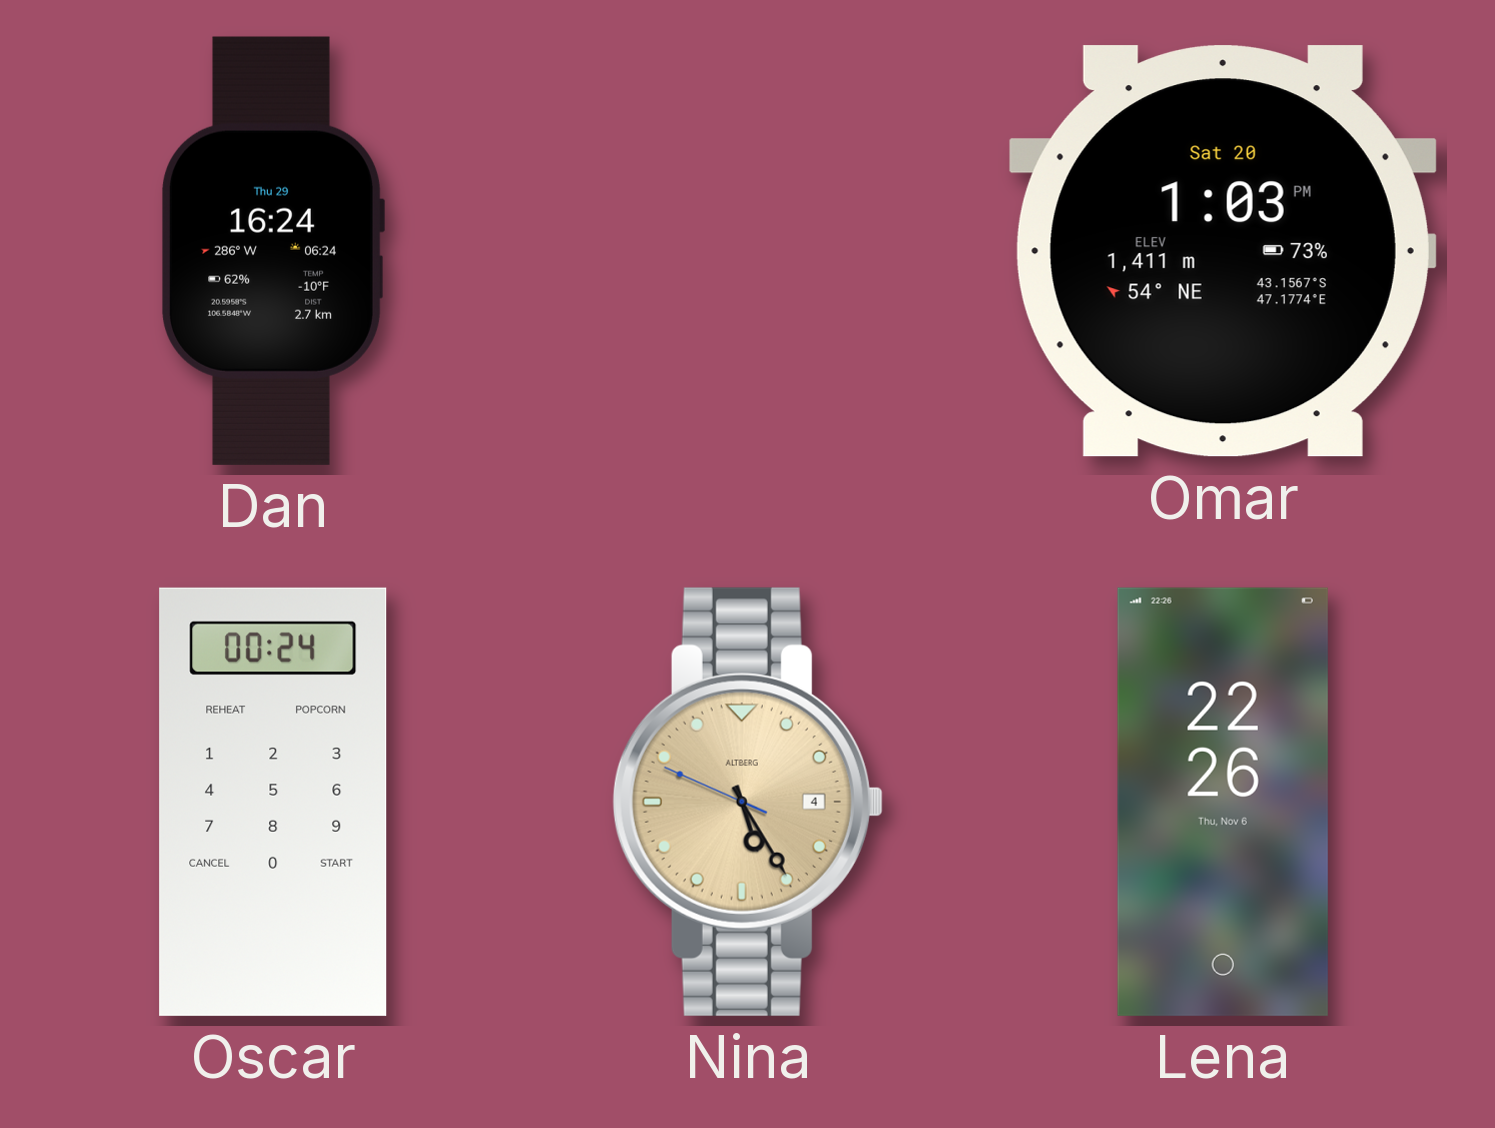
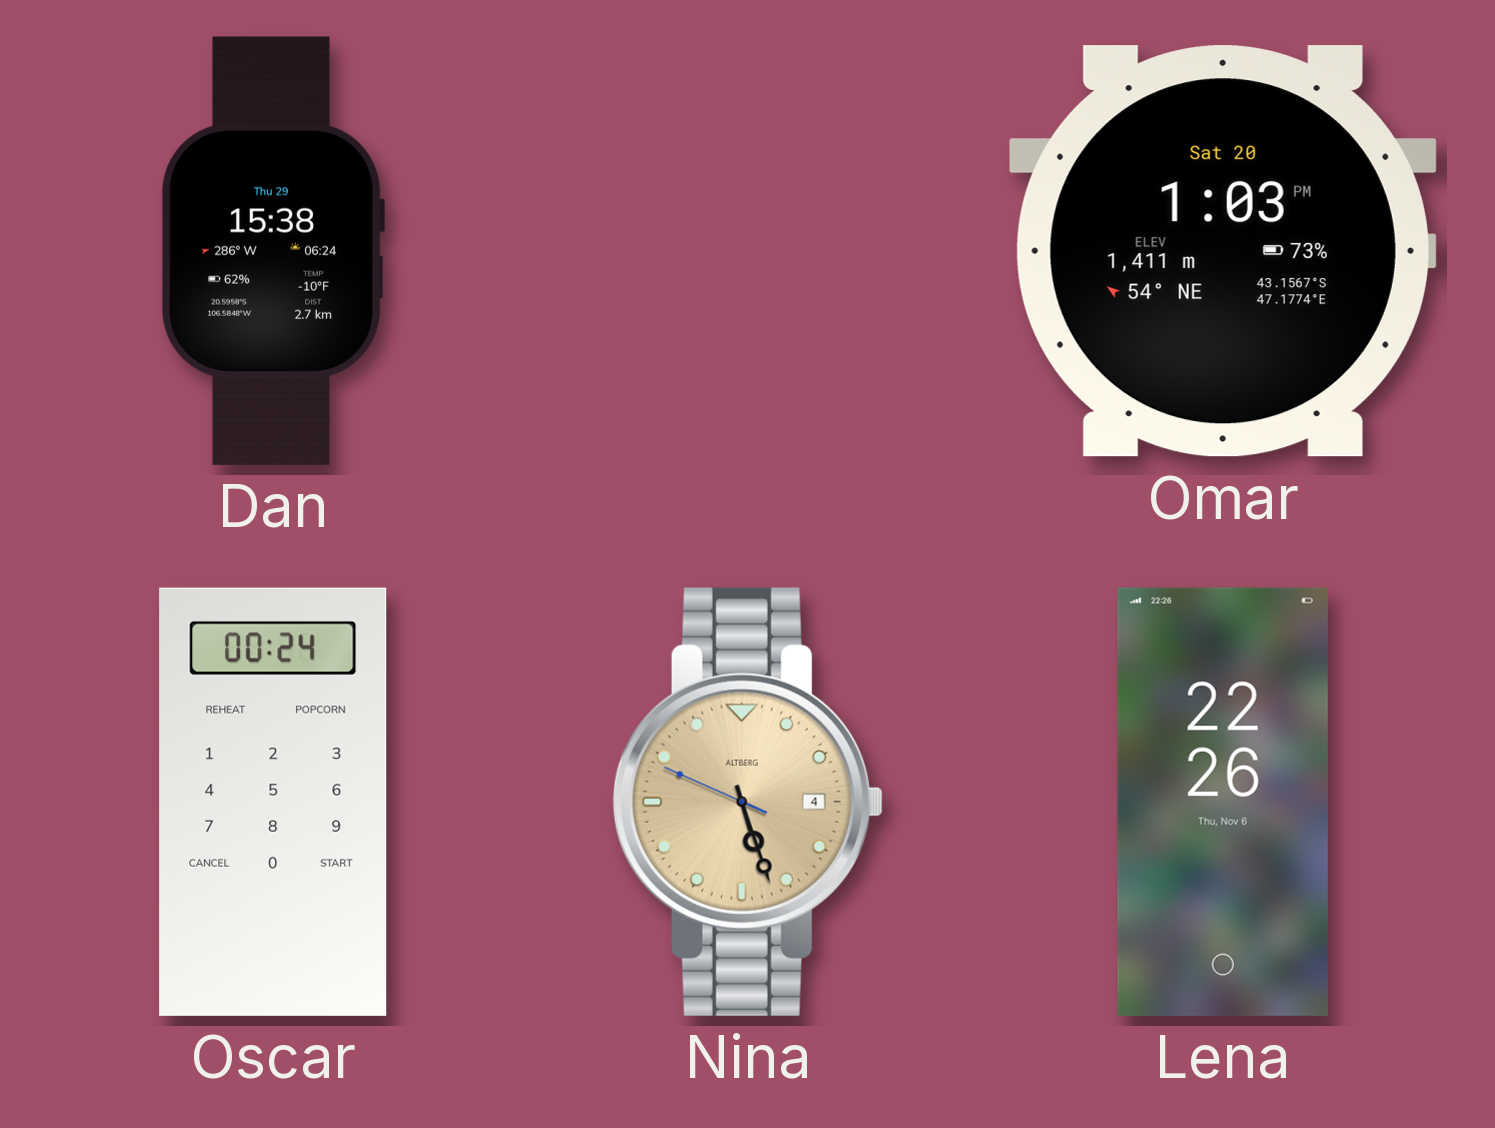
Dan: 16:24 -> 15:38
Nina: 5:24 -> 5:26
